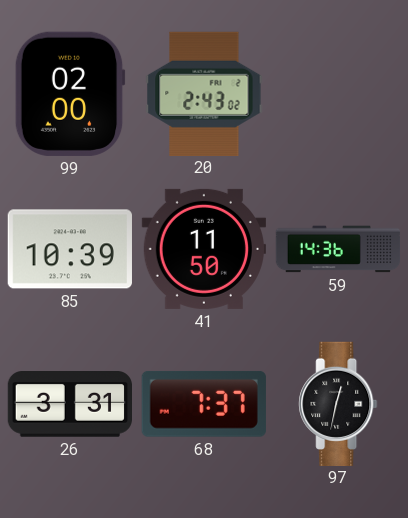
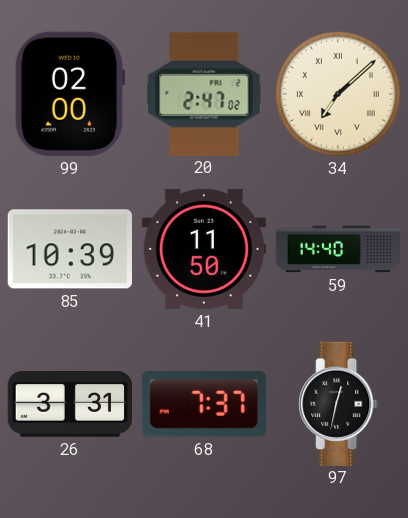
20: 2:43 -> 2:47
34: none -> 7:08
59: 14:36 -> 14:40
